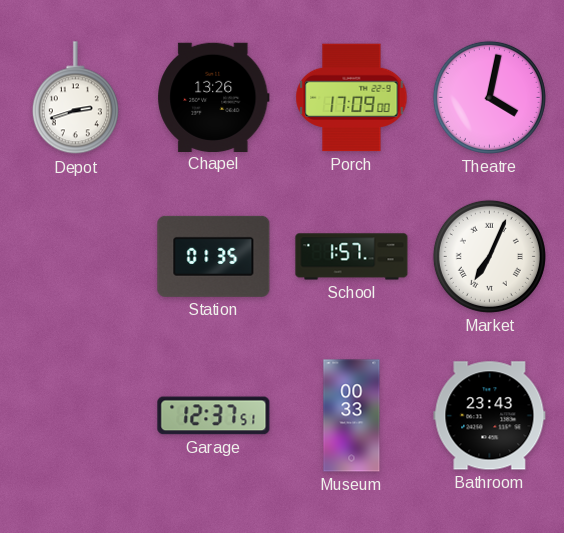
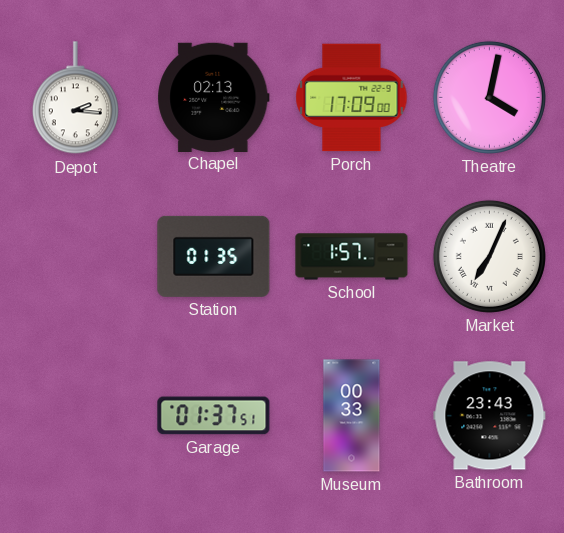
Depot: 2:42 -> 2:16
Chapel: 13:26 -> 02:13
Garage: 12:37 -> 01:37
